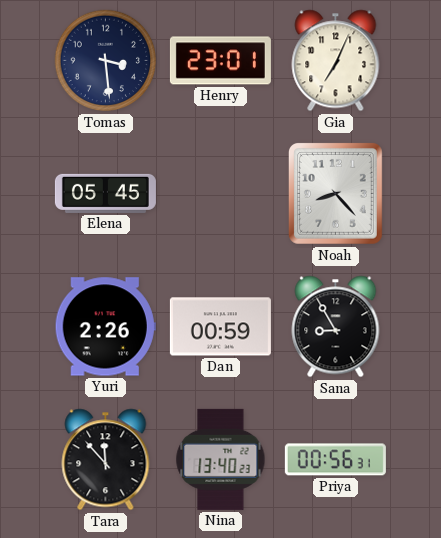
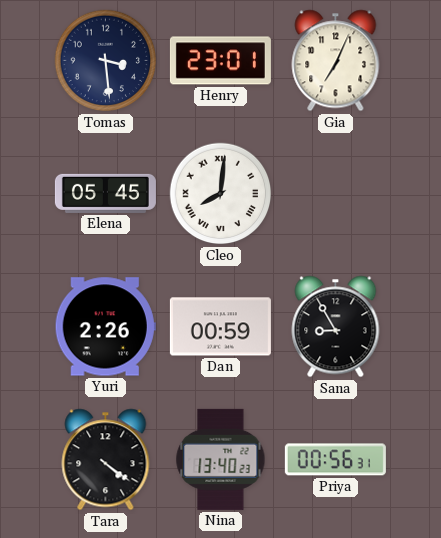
Cleo: none -> 8:01
Noah: 8:23 -> none
Tara: 11:53 -> 4:21
